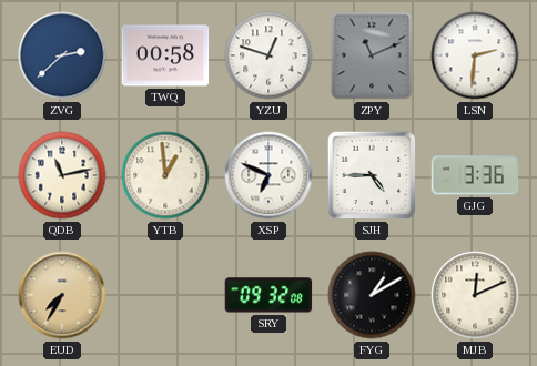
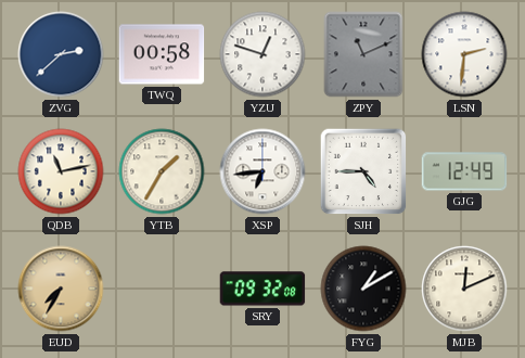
YTB: 12:59 -> 1:35
XSP: 6:49 -> 6:44
GJG: 3:36 -> 12:49
